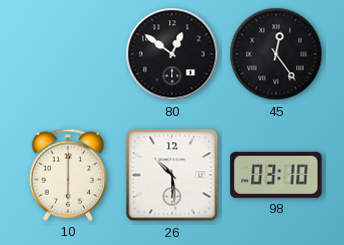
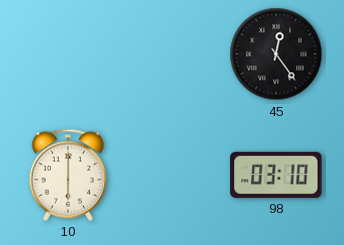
80: 12:51 -> none
26: 10:29 -> none
